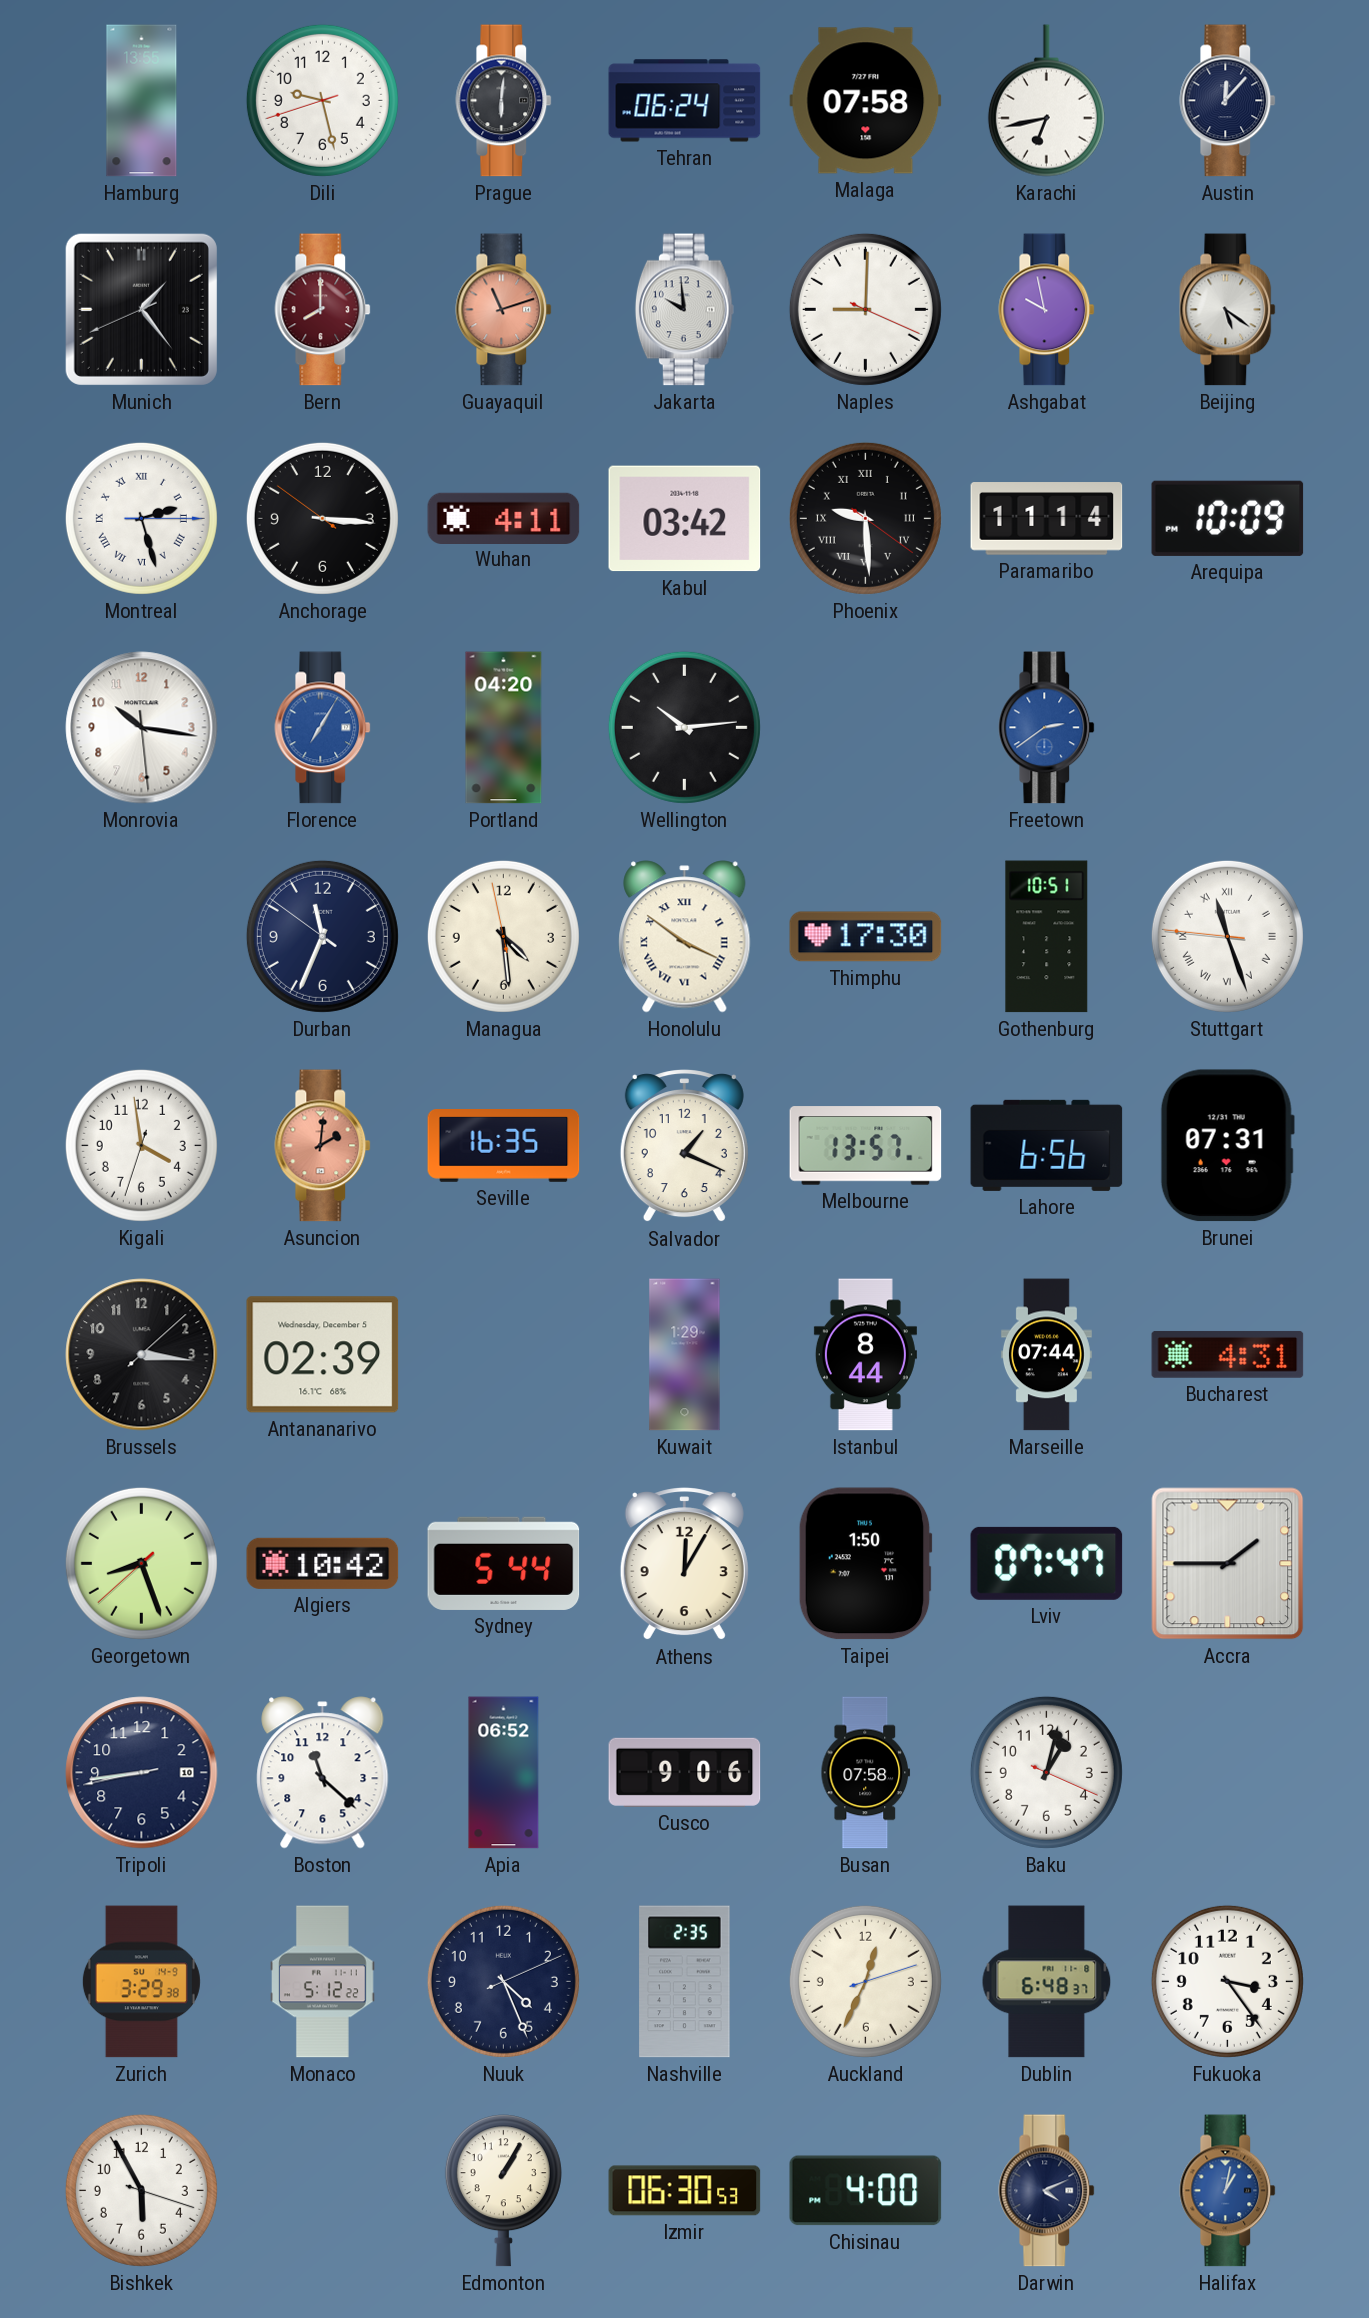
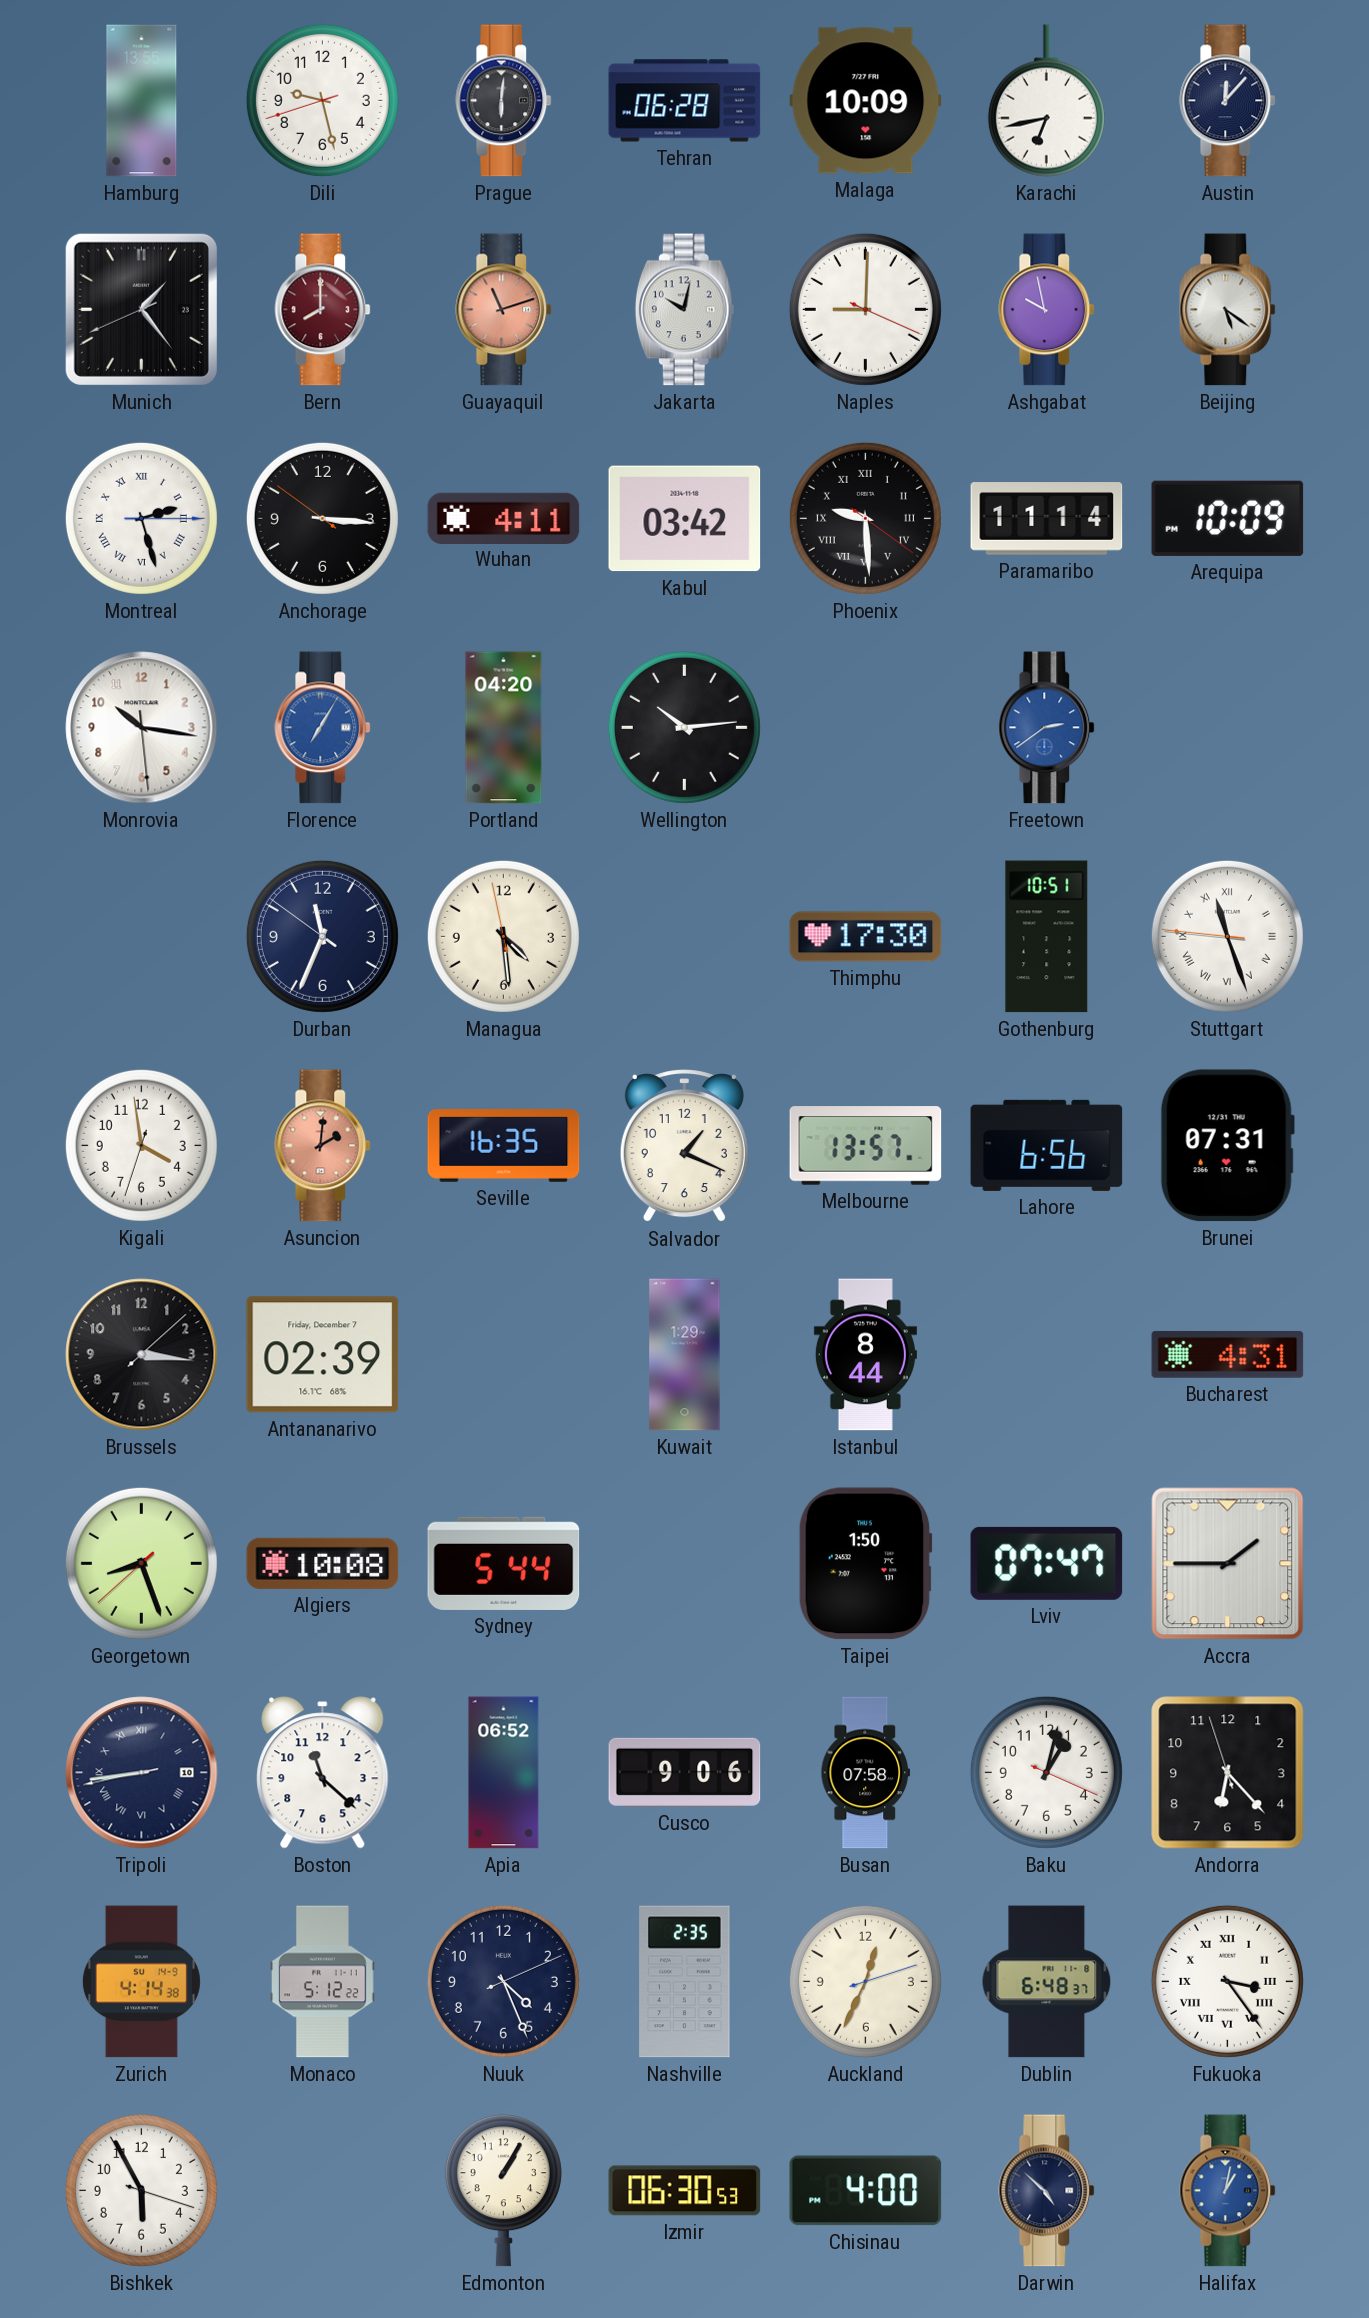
Tehran: 06:24 -> 06:28
Malaga: 07:58 -> 10:09
Jakarta: 9:59 -> 10:02
Honolulu: 3:51 -> none
Antananarivo date: Wednesday, December 5 -> Friday, December 7
Marseille: 07:44 -> none
Algiers: 10:42 -> 10:08
Athens: 12:05 -> none
Tripoli numerals: Arabic -> Roman
Andorra: none -> 6:22
Zurich: 3:29 -> 4:14
Fukuoka numerals: Arabic -> Roman
Darwin: 4:11 -> 4:52
